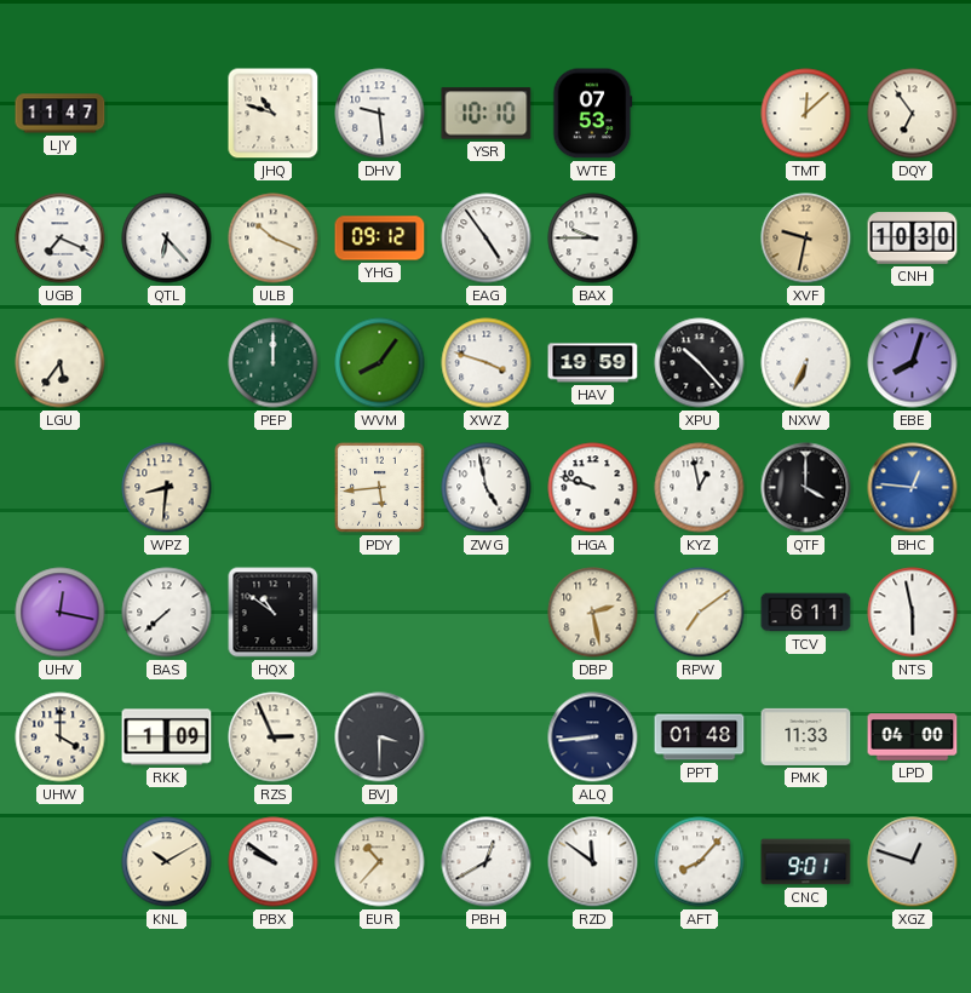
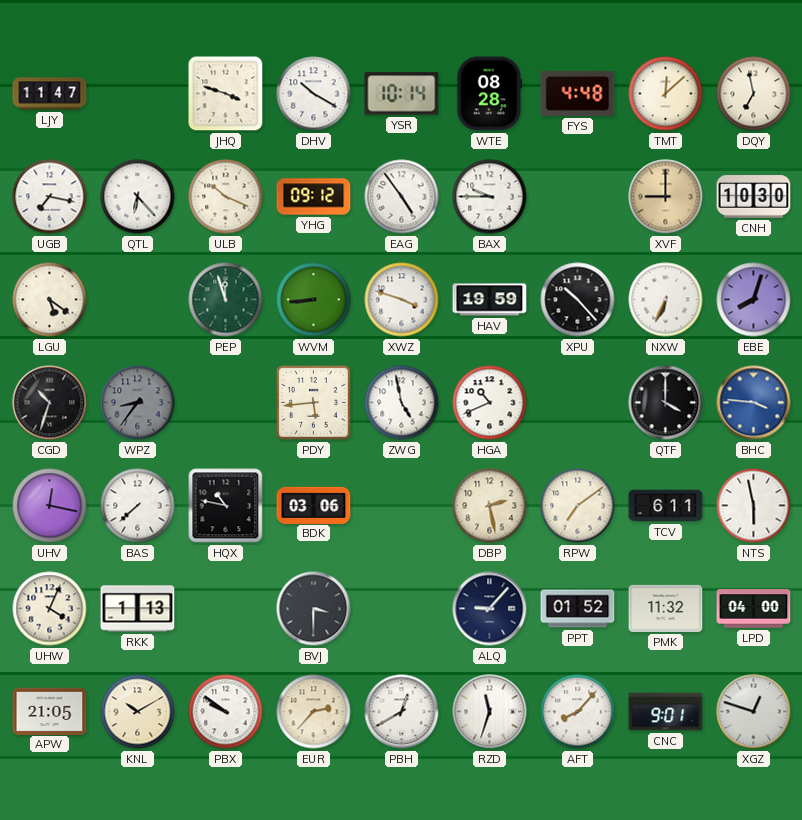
JHQ: 10:48 -> 3:48
DHV: 9:29 -> 10:20
YSR: 10:10 -> 10:14
WTE: 07:53 -> 08:28
FYS: none -> 4:48
DQY: 6:54 -> 6:58
UGB: 7:19 -> 7:17
XVF: 9:32 -> 9:00
LGU: 5:36 -> 5:21
PEP: 12:00 -> 11:57
WVM: 8:06 -> 8:44
CGD: none -> 10:33
WPZ: 8:31 -> 8:36
WPZ dial: cream -> grey
HGA: 9:48 -> 10:41
KYZ: 12:58 -> none
BHC: 12:46 -> 3:46
HQX: 10:51 -> 10:47
BDK: none -> 03:06
UHW: 4:00 -> 4:04
RKK: 1:09 -> 1:13
RZS: 2:56 -> none
ALQ: 8:44 -> 9:07
PPT: 01:48 -> 01:52
PMK: 11:33 -> 11:32
APW: none -> 21:05
EUR: 10:37 -> 2:37
RZD: 11:51 -> 11:33
